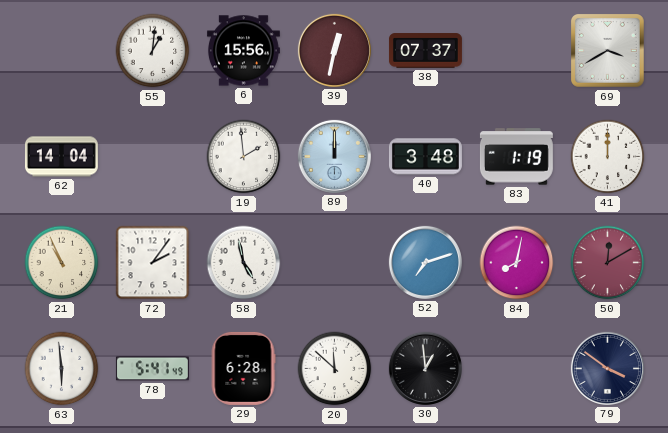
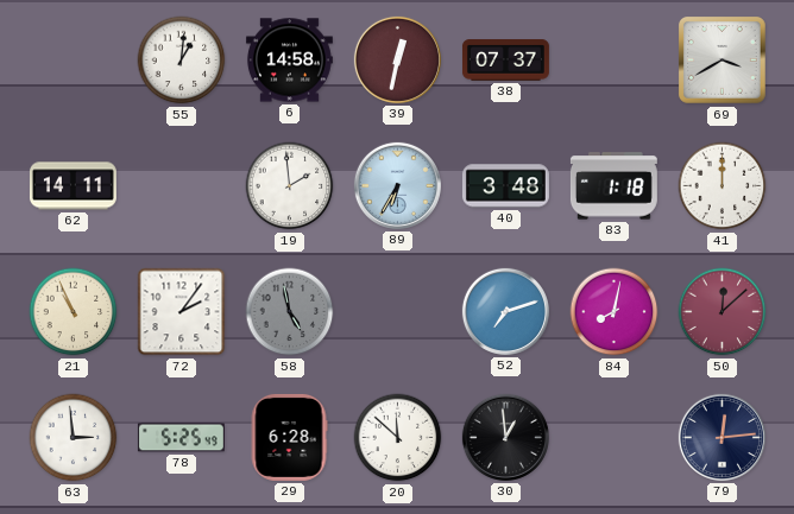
6: 15:56 -> 14:58
62: 14:04 -> 14:11
89: 12:00 -> 6:35
83: 1:19 -> 1:18
58 dial: white -> grey
50: 12:10 -> 12:08
63: 5:59 -> 2:59
78: 5:41 -> 5:25
79: 3:51 -> 12:14
